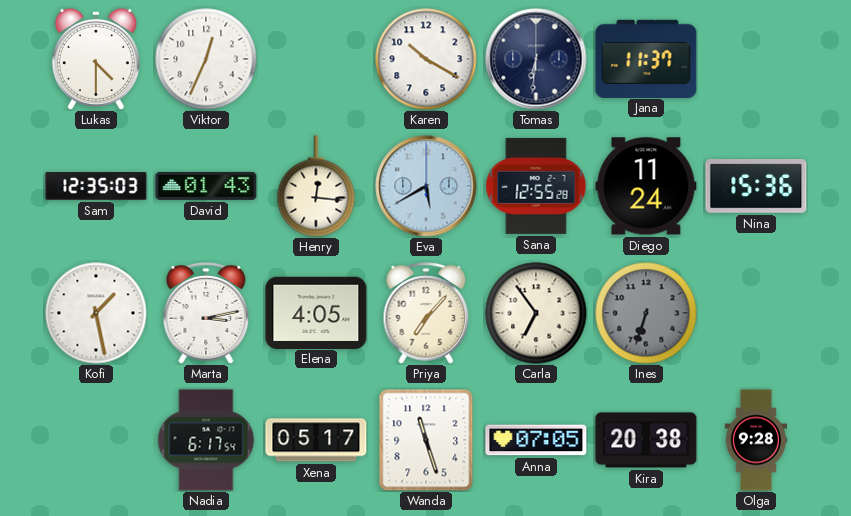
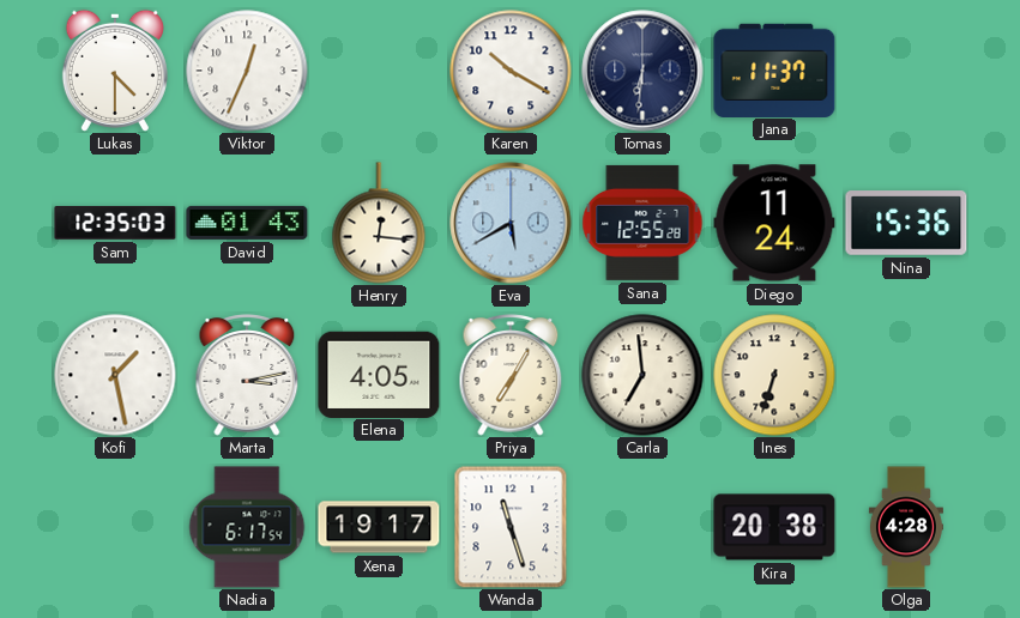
Priya: 7:07 -> 7:05
Carla: 6:54 -> 6:59
Ines dial: grey -> cream
Xena: 05:17 -> 19:17
Anna: 07:05 -> none
Olga: 9:28 -> 4:28
